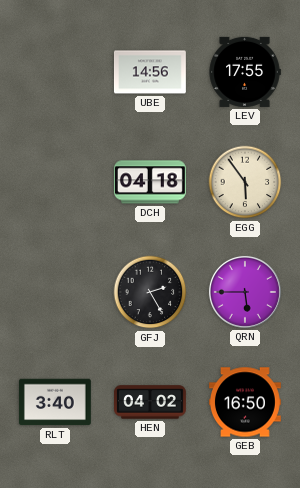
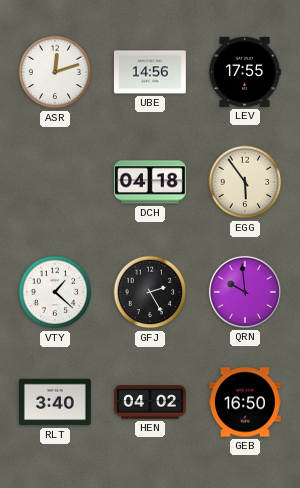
ASR: none -> 12:12
VTY: none -> 1:22
QRN: 5:45 -> 9:59
